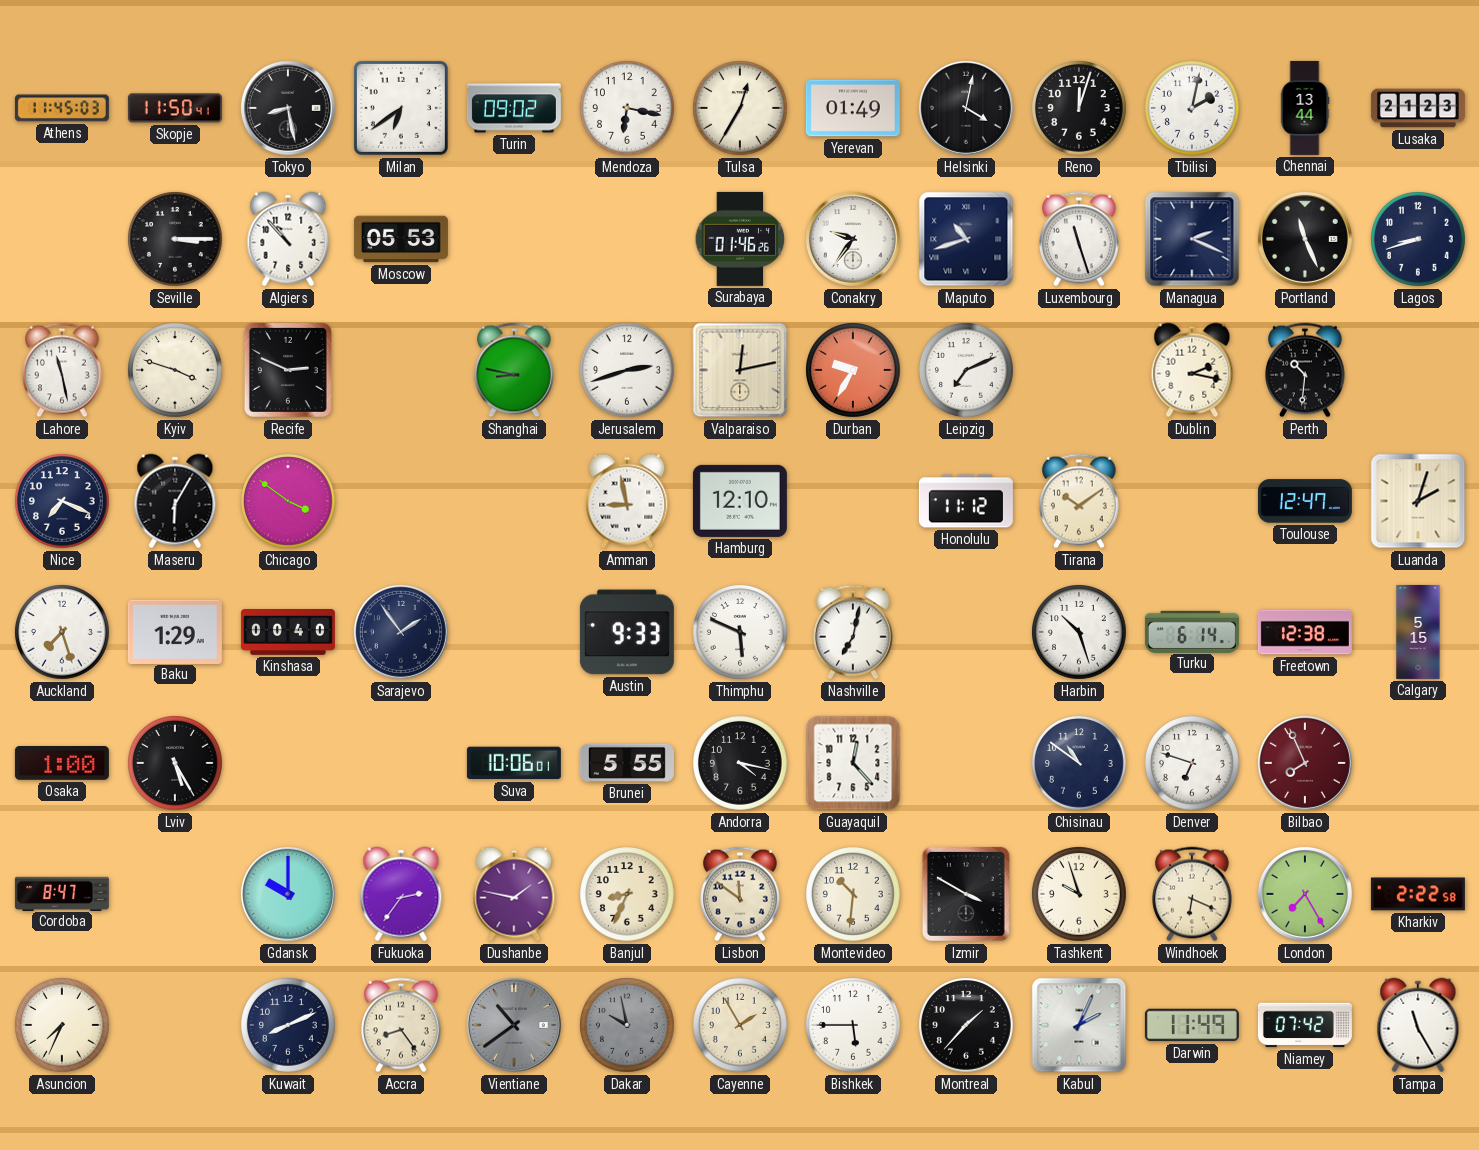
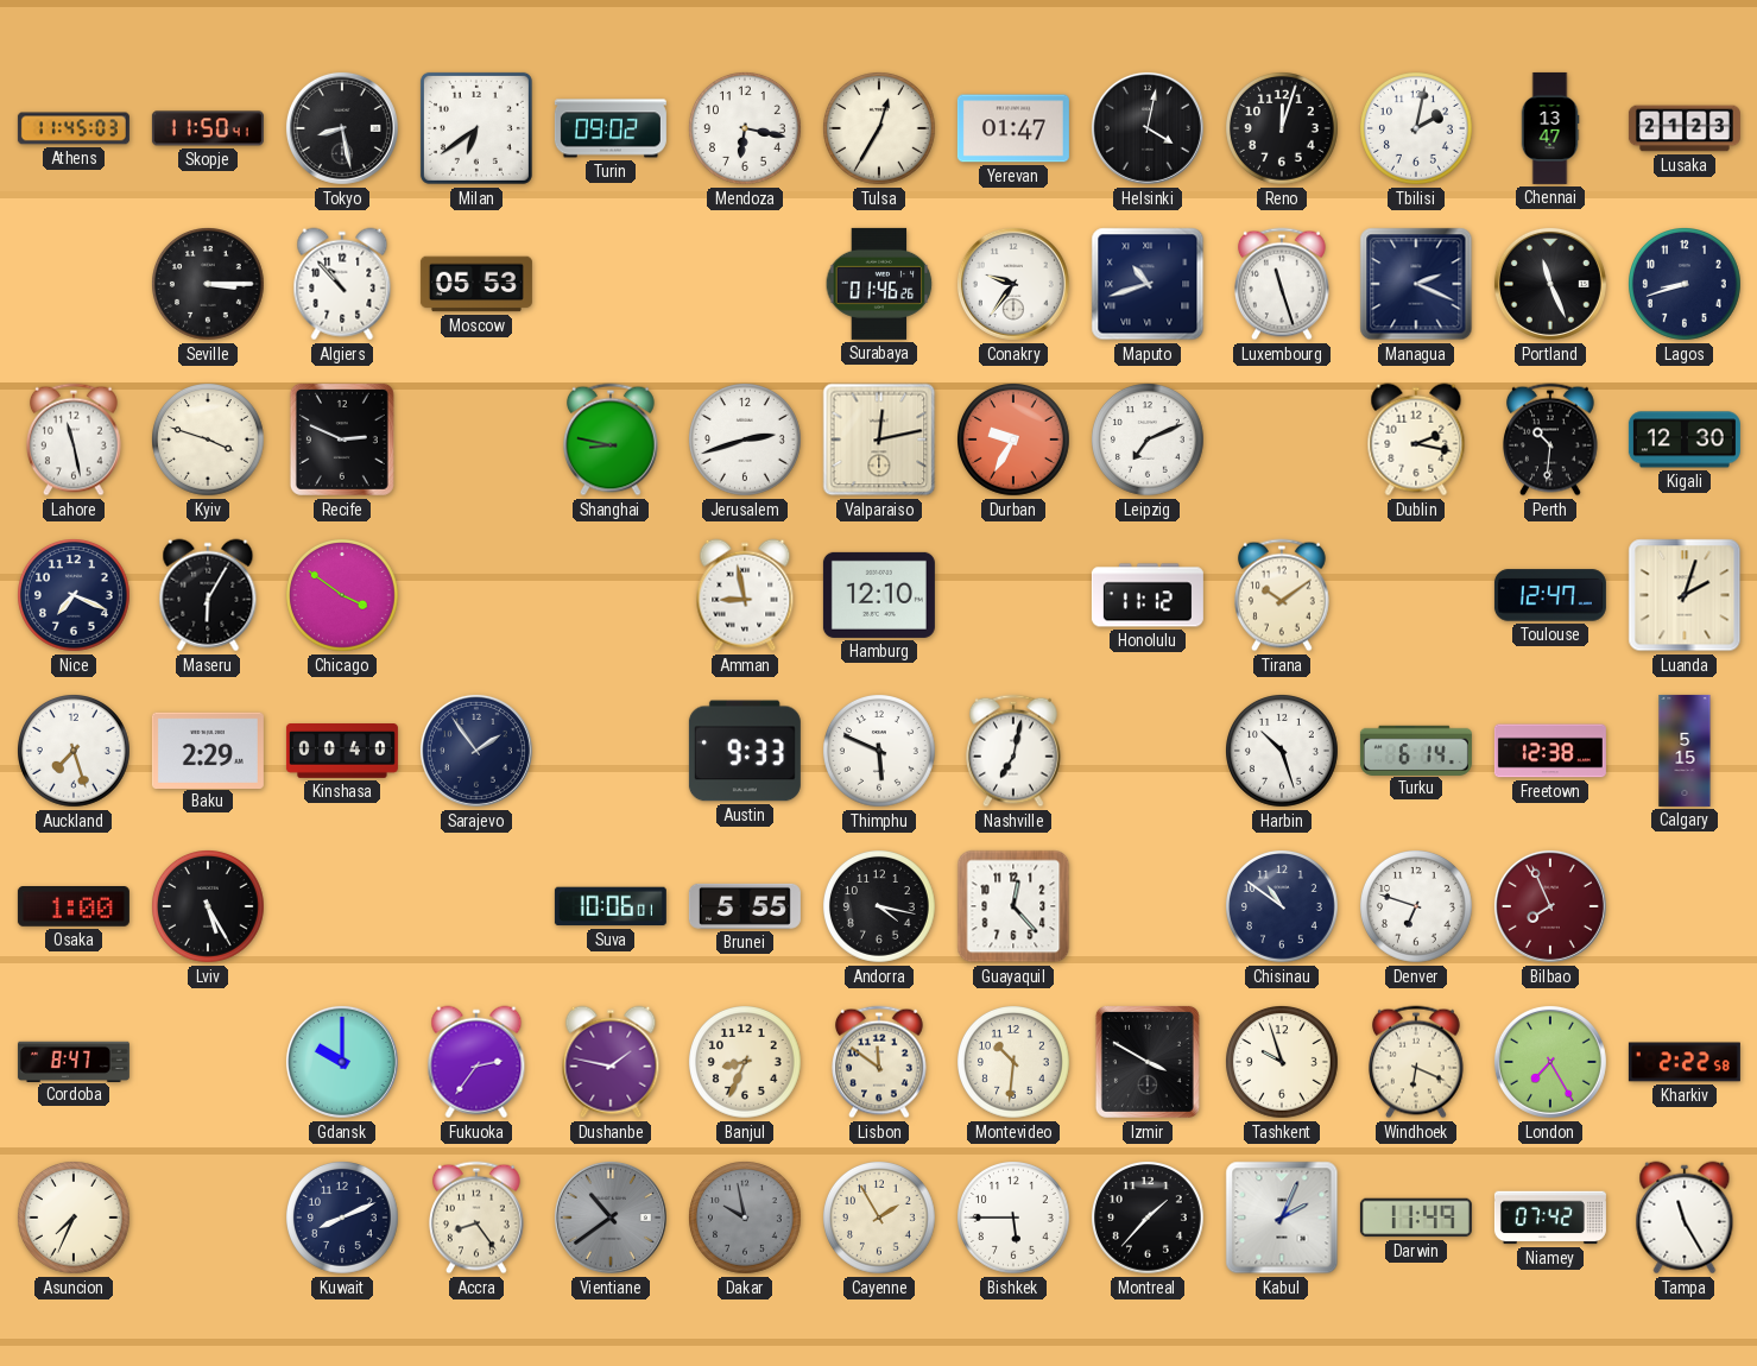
Yerevan: 01:49 -> 01:47
Chennai: 13:44 -> 13:47
Kigali: none -> 12:30
Baku: 1:29 -> 2:29
